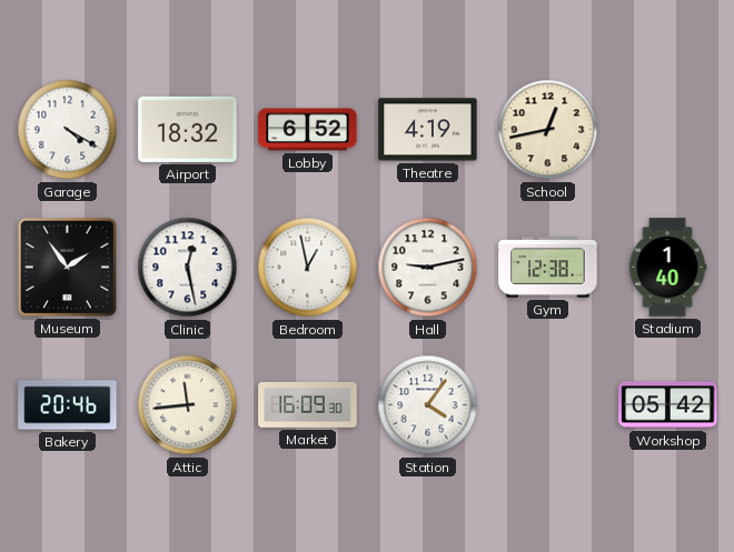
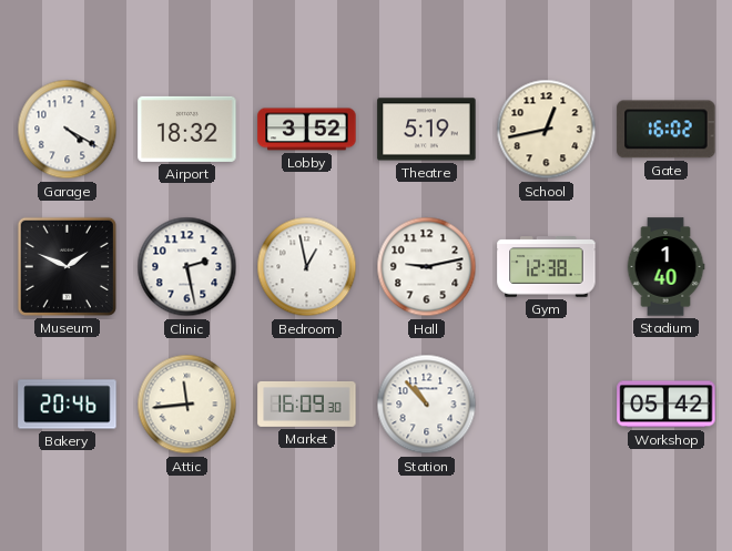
Lobby: 6:52 -> 3:52
Theatre: 4:19 -> 5:19
Gate: none -> 16:02
Museum: 1:54 -> 1:49
Clinic: 12:28 -> 2:28
Station: 4:06 -> 10:53
